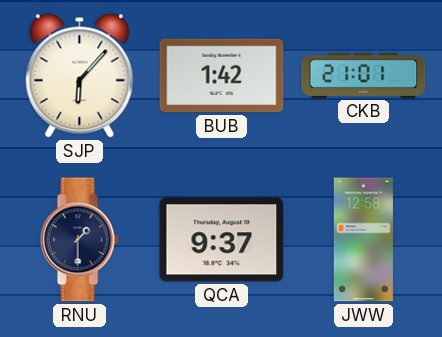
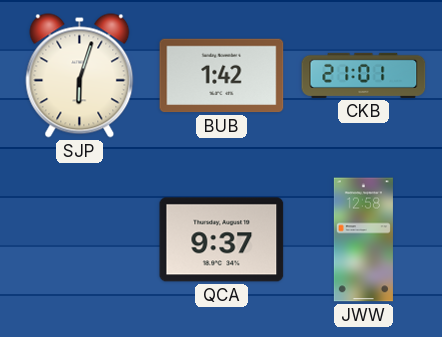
SJP: 6:07 -> 6:03
RNU: 1:30 -> none
